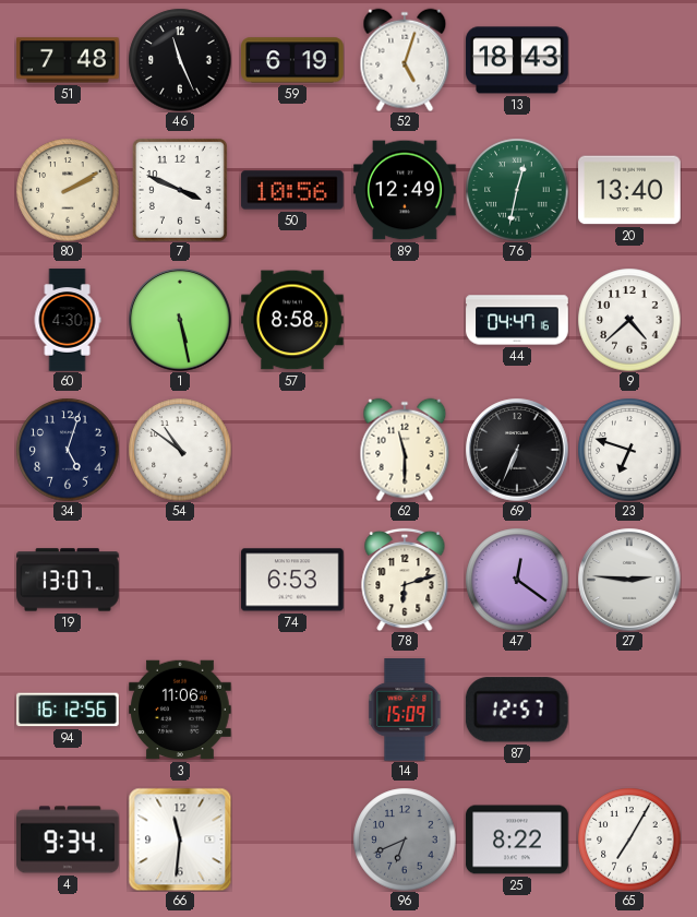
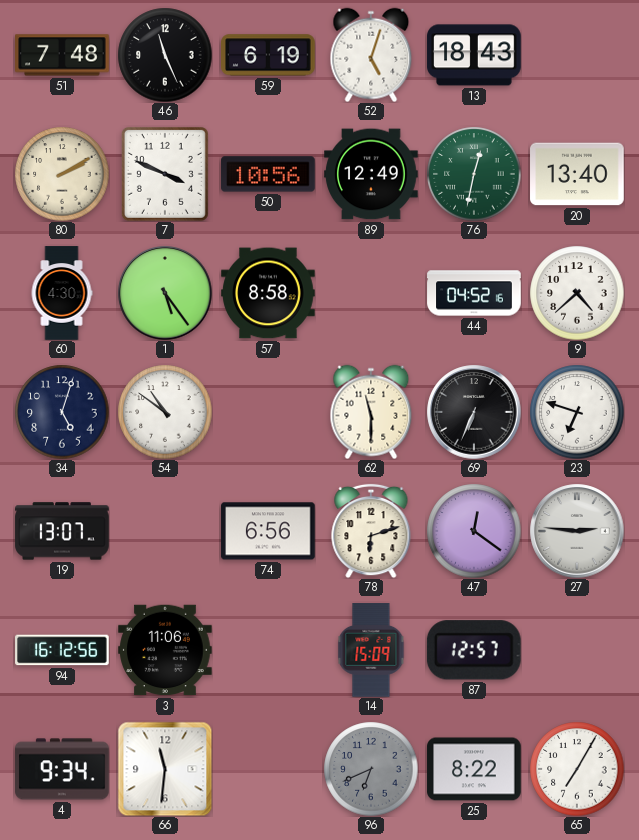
1: 5:28 -> 5:24
44: 04:47 -> 04:52
74: 6:53 -> 6:56
